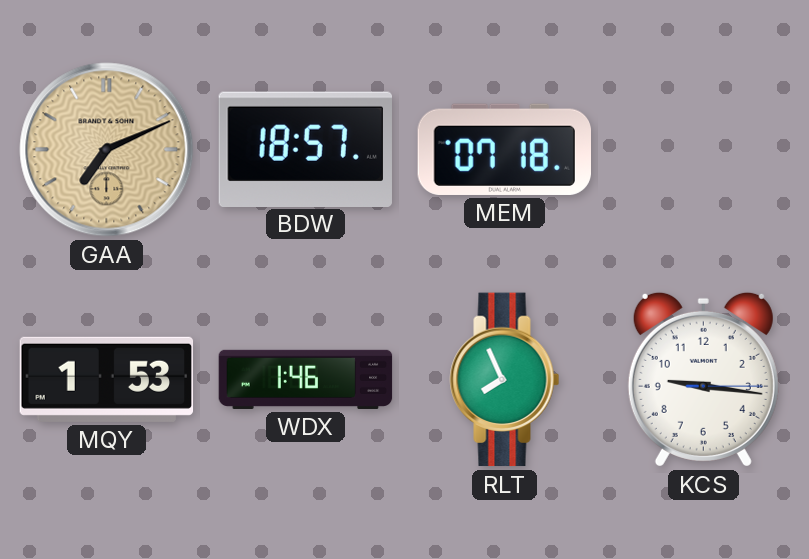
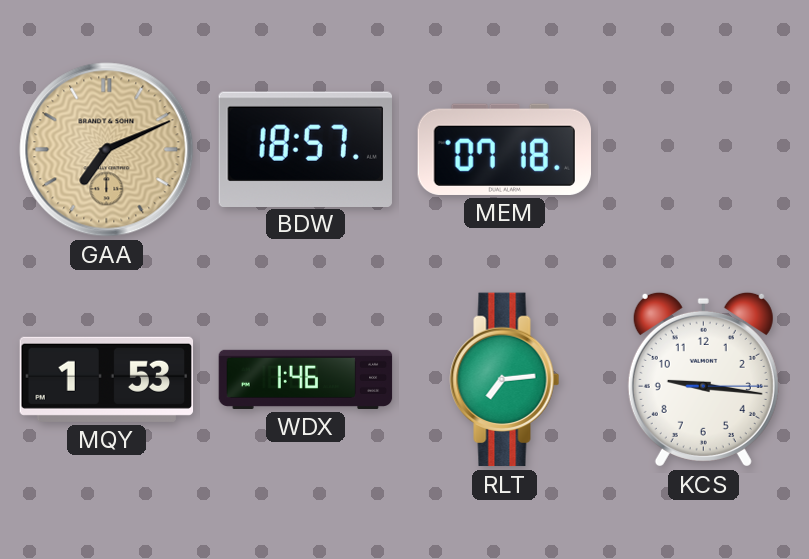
RLT: 7:56 -> 7:14
